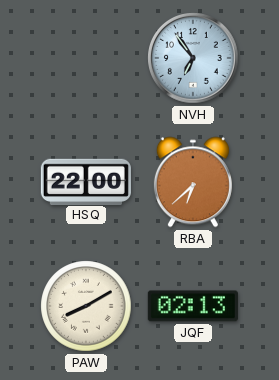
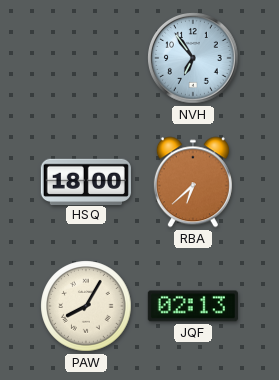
HSQ: 22:00 -> 18:00
PAW: 8:10 -> 8:05
